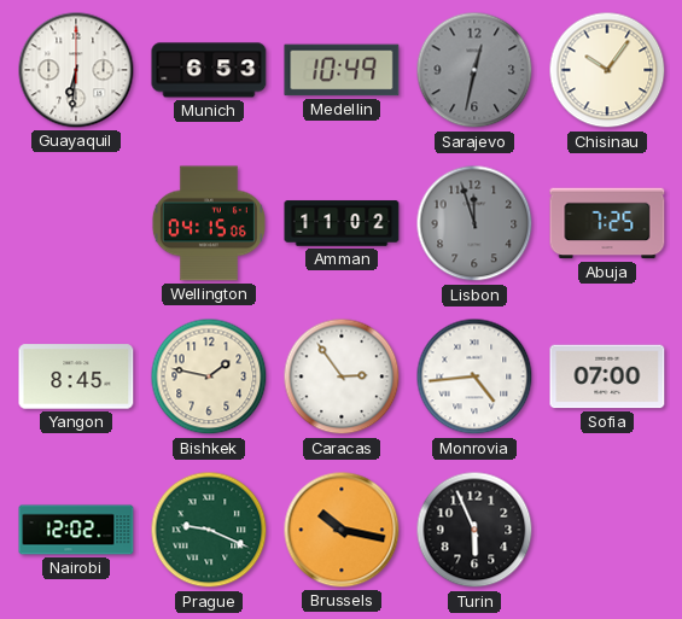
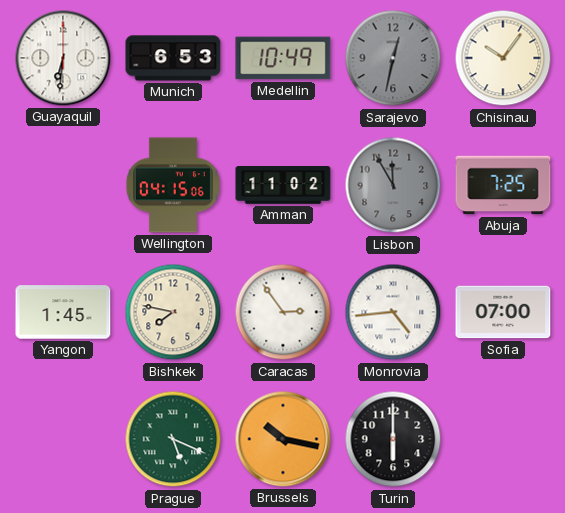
Lisbon: 11:57 -> 11:55
Yangon: 8:45 -> 1:45
Bishkek: 1:47 -> 7:47
Nairobi: 12:02 -> none
Prague: 9:19 -> 5:19
Turin: 5:56 -> 6:00
